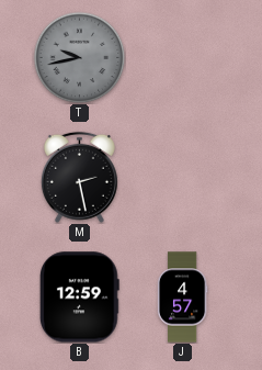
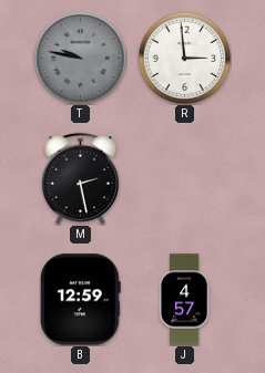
T: 9:43 -> 9:47
R: none -> 2:59
